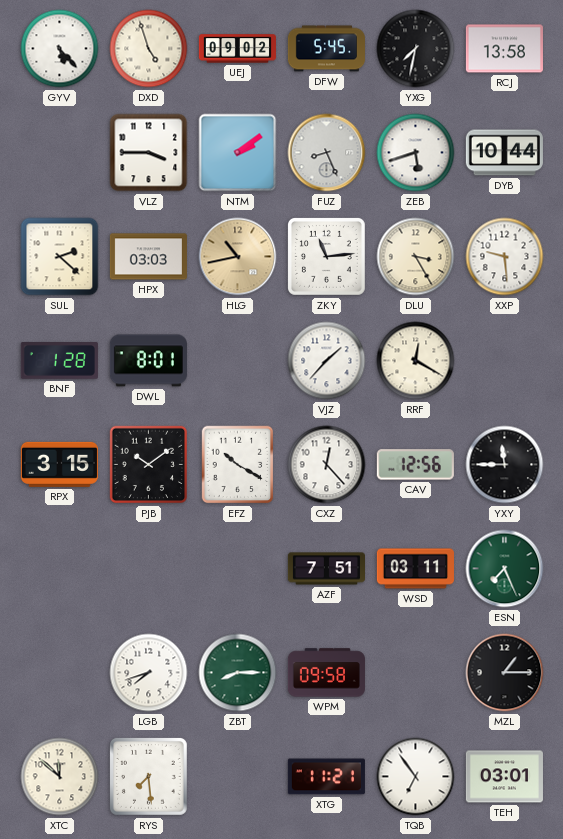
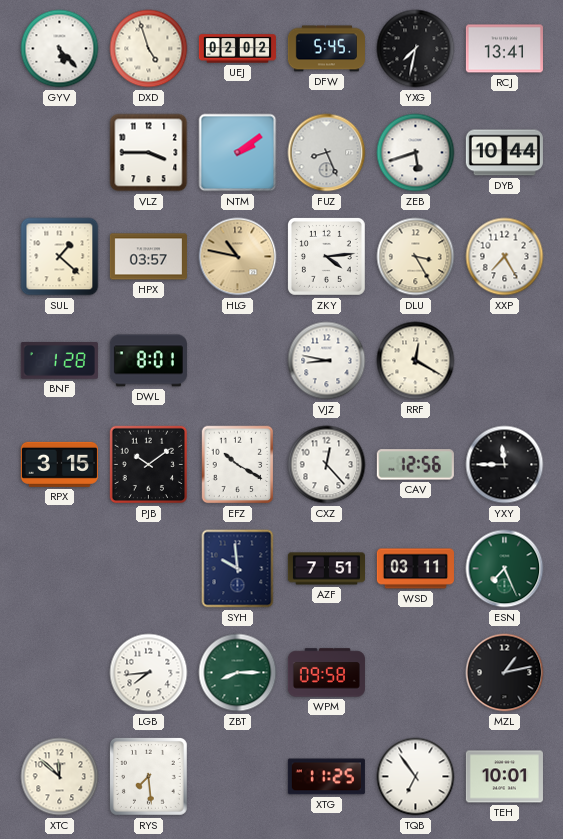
UEJ: 09:02 -> 02:02
RCJ: 13:58 -> 13:41
SUL: 2:22 -> 1:22
HPX: 03:03 -> 03:57
HLG: 10:43 -> 10:47
ZKY: 11:14 -> 4:14
XXP: 9:29 -> 7:25
VJZ: 1:37 -> 8:47
SYH: none -> 9:59
LGB: 7:42 -> 7:44
MZL: 1:15 -> 1:13
XTG: 11:21 -> 11:25
TEH: 03:01 -> 10:01
